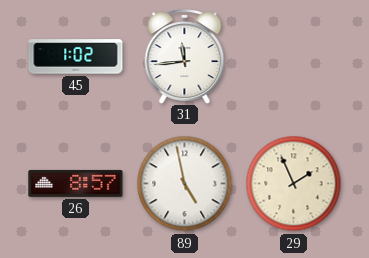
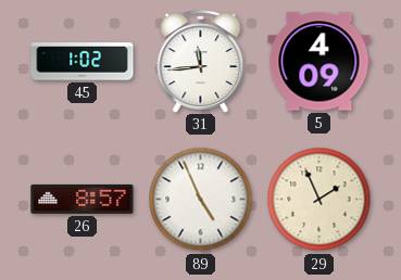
5: none -> 4:09
89: 4:58 -> 4:56
